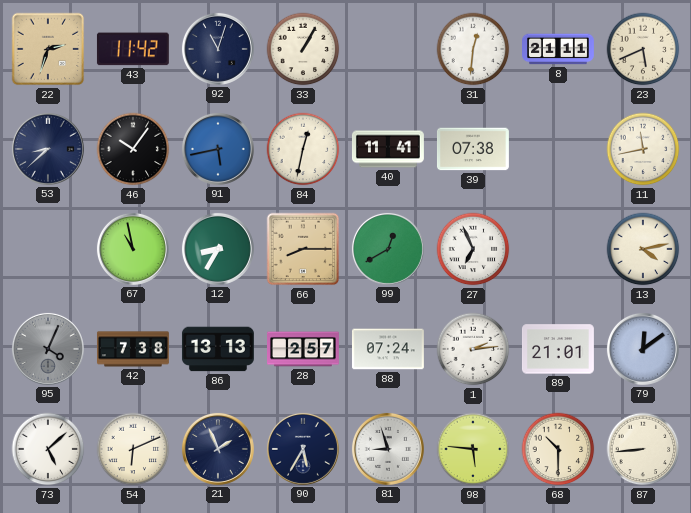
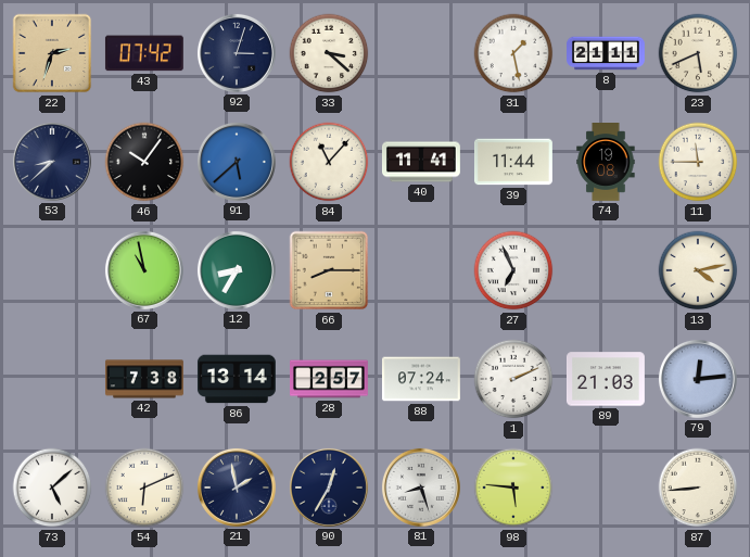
43: 11:42 -> 07:42
92: 11:03 -> 3:03
33: 1:05 -> 3:22
31: 12:31 -> 1:28
91: 5:43 -> 5:38
84: 12:32 -> 11:07
39: 07:38 -> 11:44
74: none -> 19:08
11: 11:43 -> 11:45
99: 12:40 -> none
95: 4:04 -> none
86: 13:13 -> 13:14
1: 2:14 -> 2:11
89: 21:01 -> 21:03
79: 12:09 -> 12:14
21: 1:56 -> 1:58
90: 5:35 -> 12:35
81: 8:57 -> 8:27
68: 10:30 -> none
